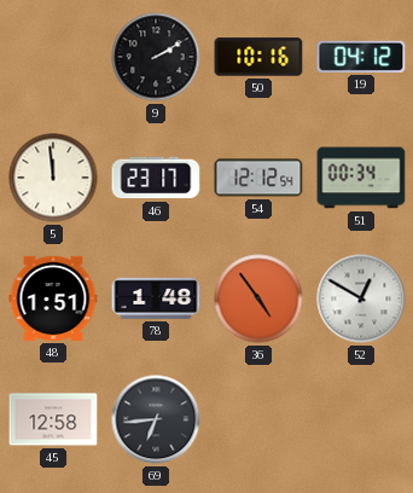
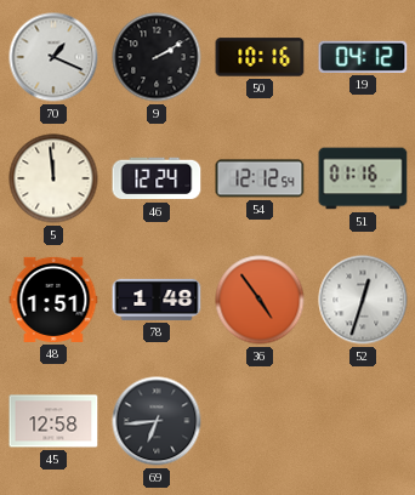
70: none -> 1:19
46: 23:17 -> 12:24
51: 00:34 -> 01:16
52: 12:50 -> 12:33
